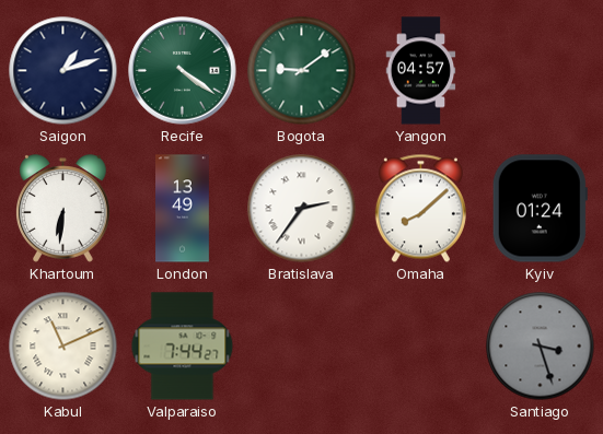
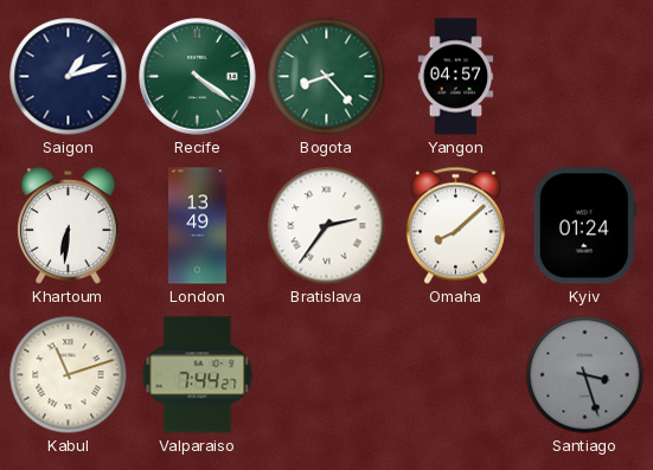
Bogota: 9:09 -> 8:23
Kabul: 11:11 -> 11:12
